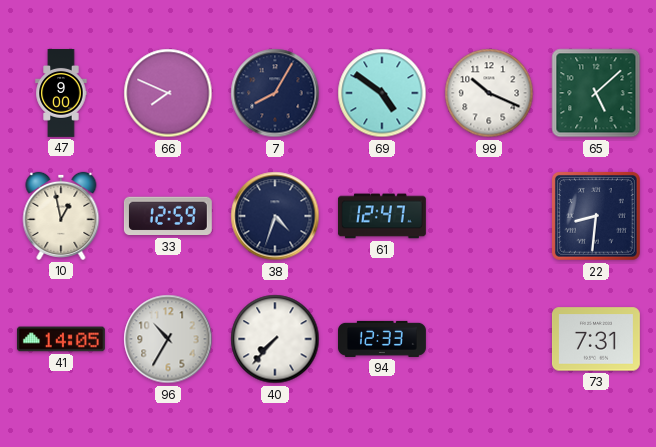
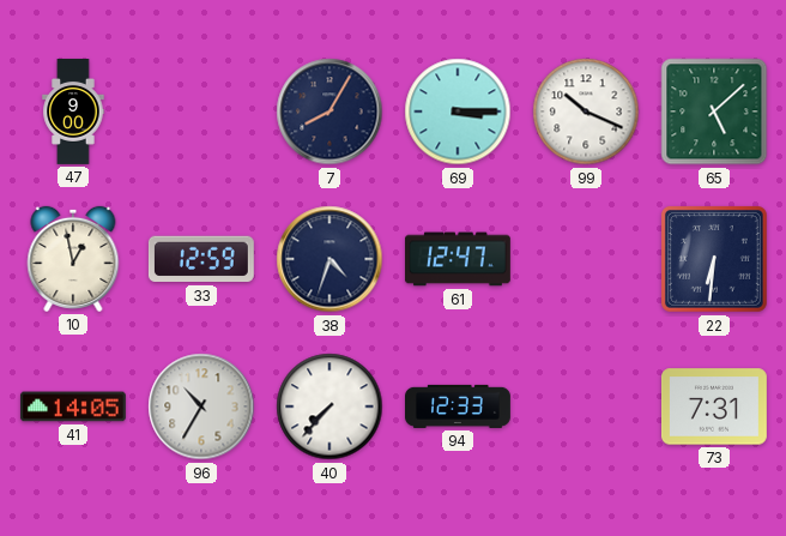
66: 7:49 -> none
69: 4:51 -> 3:15
22: 8:31 -> 6:31
